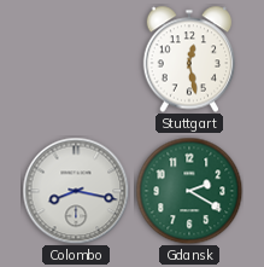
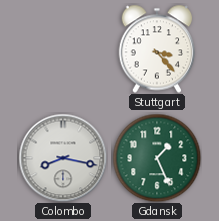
Stuttgart: 12:28 -> 3:23
Gdansk: 2:20 -> 1:26
